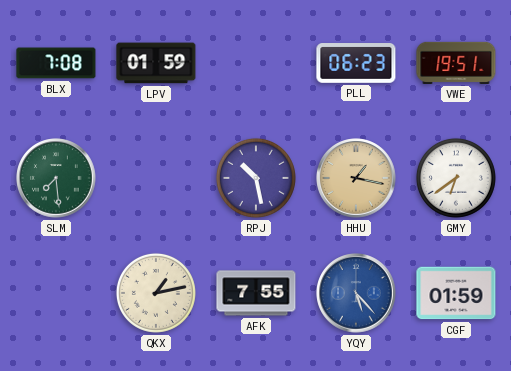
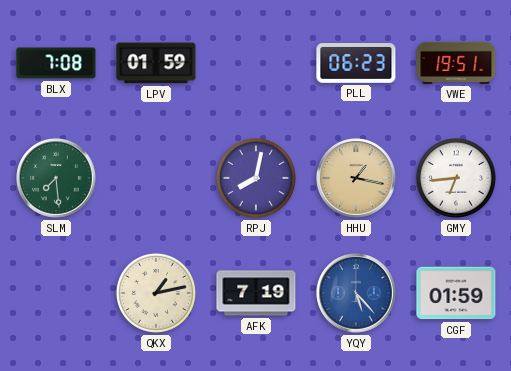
RPJ: 10:28 -> 8:02
GMY: 6:39 -> 6:44
AFK: 7:55 -> 7:19
